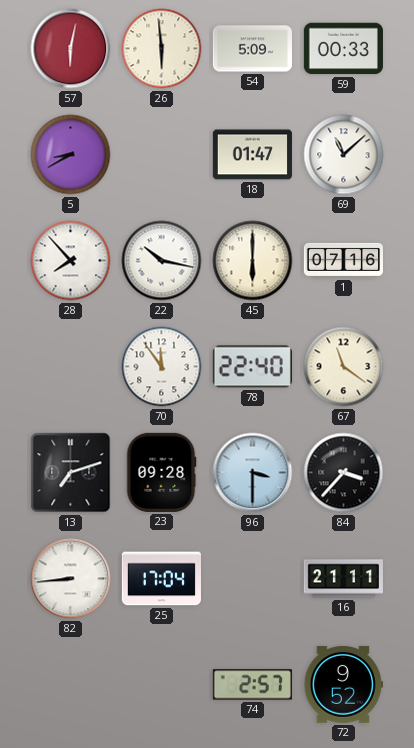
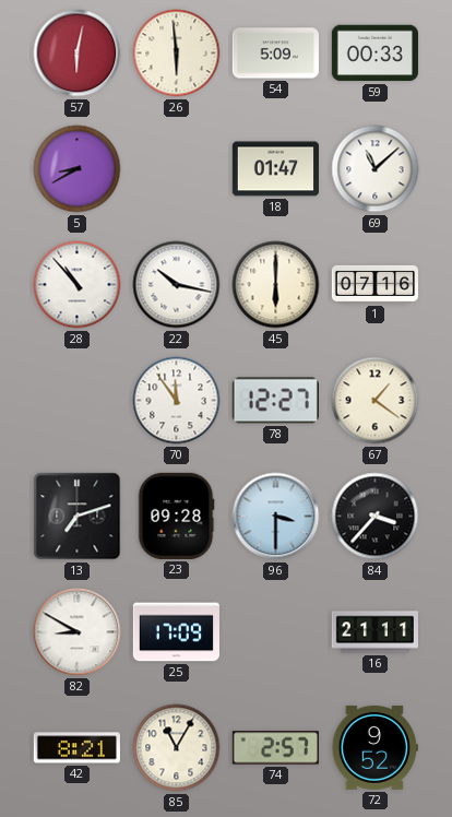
28: 7:53 -> 10:53
78: 22:40 -> 12:27
67: 11:21 -> 1:21
82: 8:44 -> 8:50
25: 17:04 -> 17:09
42: none -> 8:21
85: none -> 11:05
